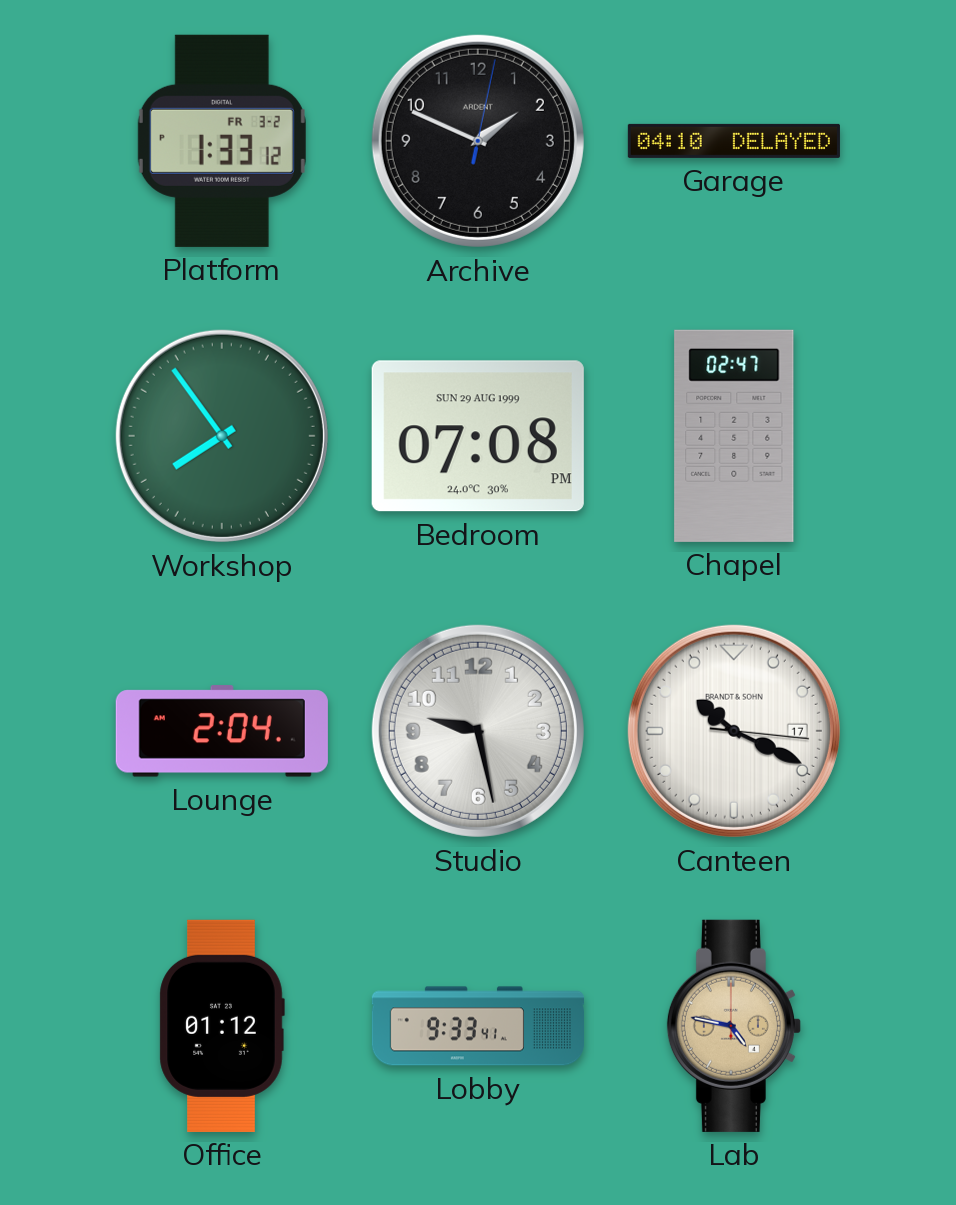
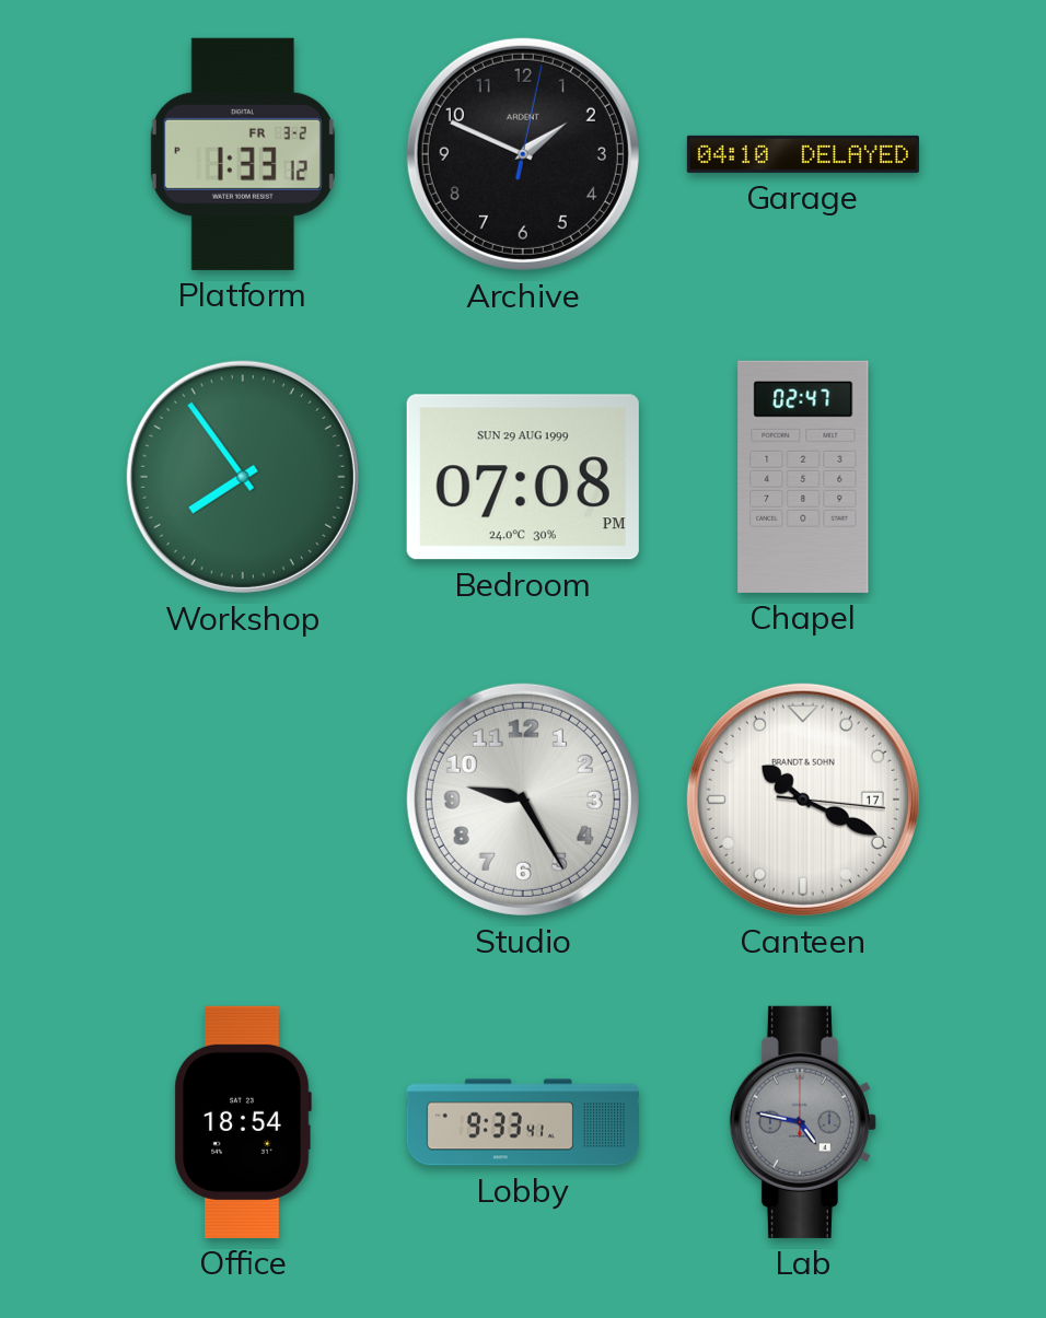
Lounge: 2:04 -> none
Studio: 9:28 -> 9:25
Office: 01:12 -> 18:54
Lab dial: champagne -> grey
